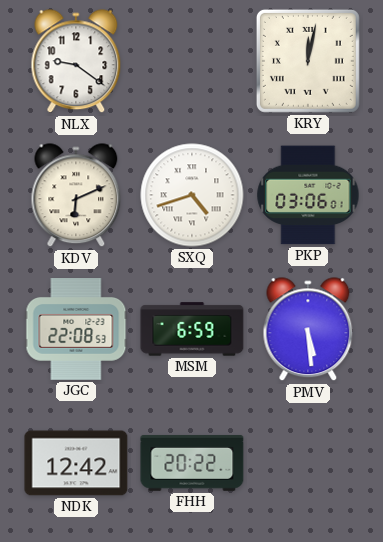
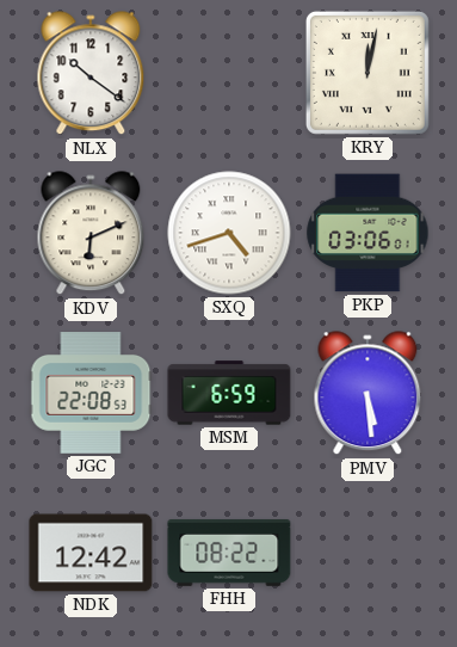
NLX: 9:21 -> 10:21
FHH: 20:22 -> 08:22
